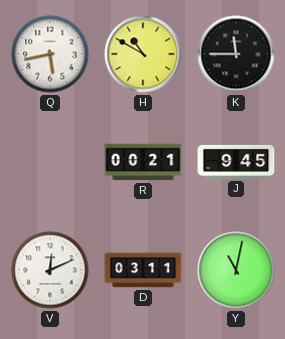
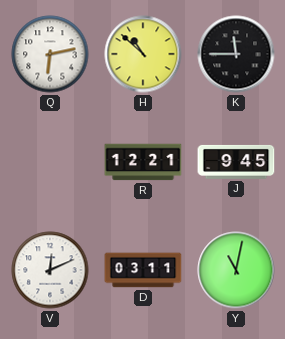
Q: 5:43 -> 6:13
H: 10:50 -> 10:52
R: 00:21 -> 12:21
